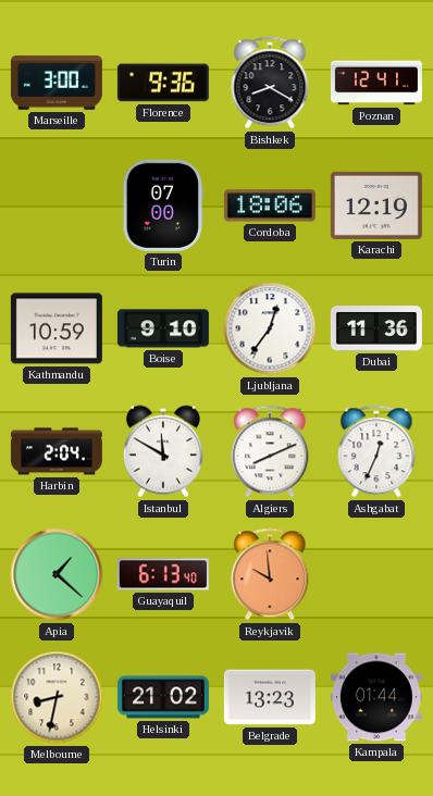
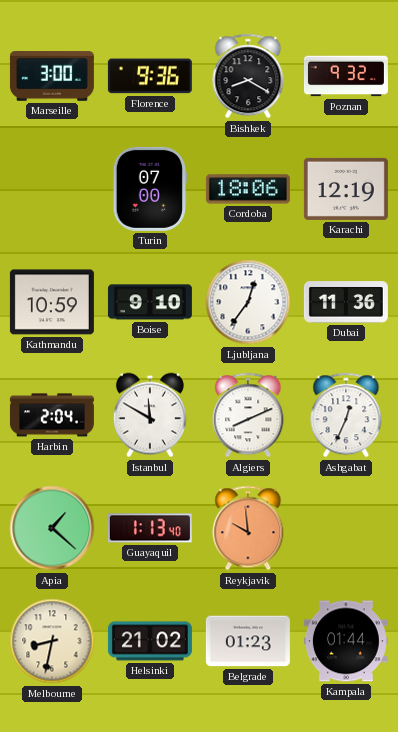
Poznan: 12:41 -> 9:32
Guayaquil: 6:13 -> 1:13
Belgrade: 13:23 -> 01:23
